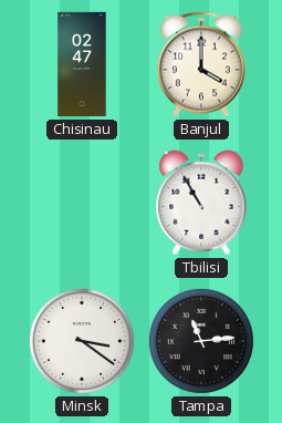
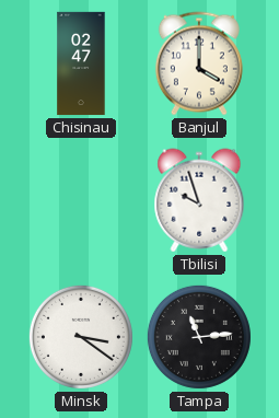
Tbilisi: 10:55 -> 9:57
